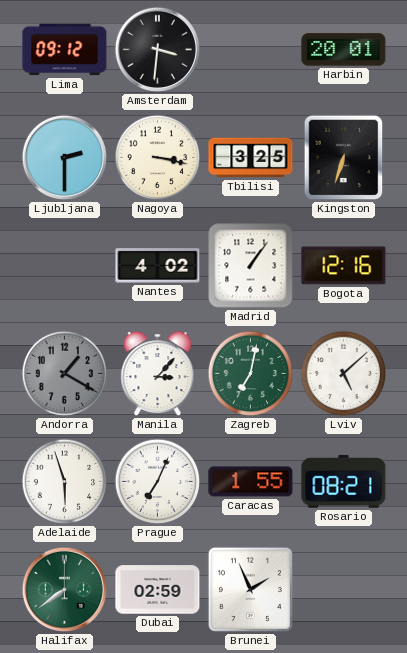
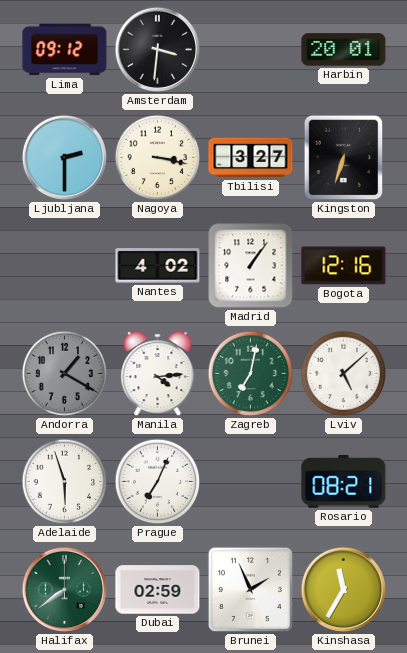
Tbilisi: 3:25 -> 3:27
Manila: 3:07 -> 4:14
Caracas: 1:55 -> none
Kinshasa: none -> 11:35
